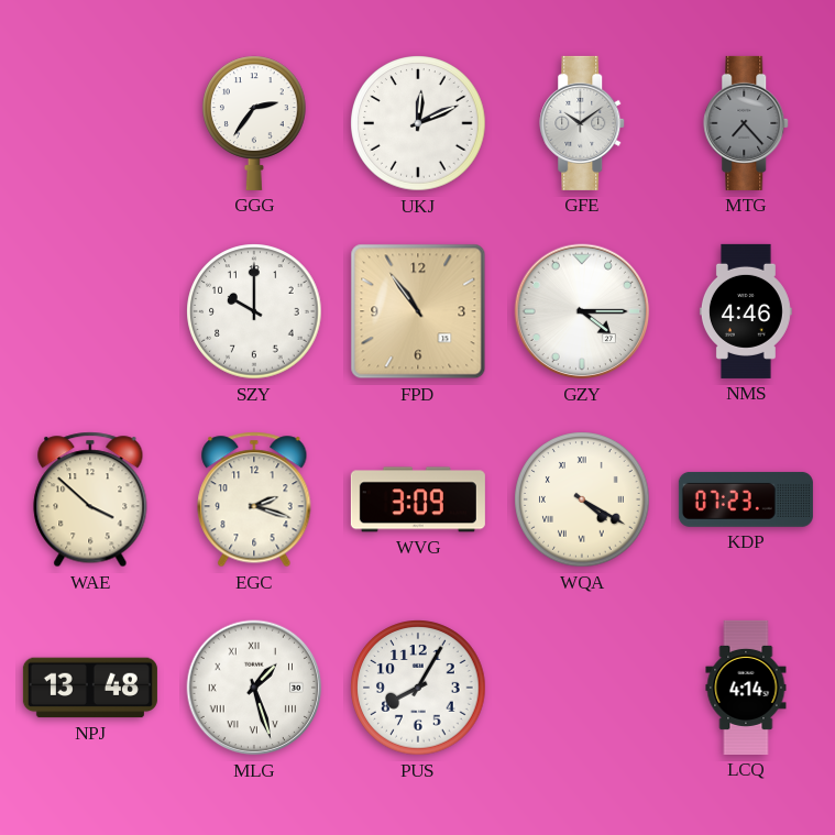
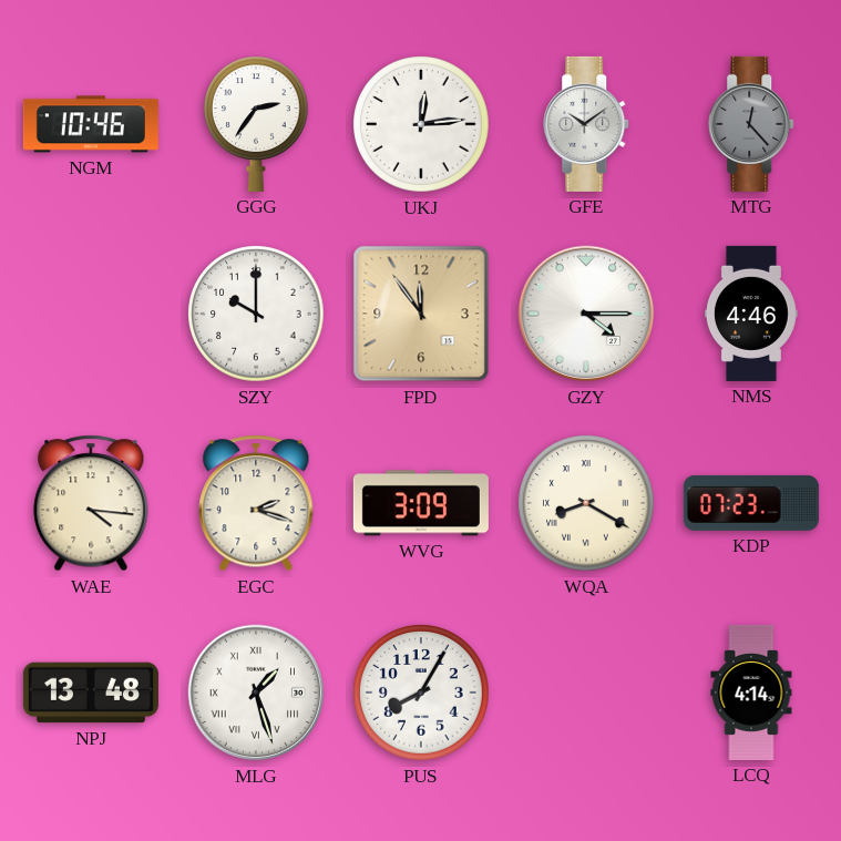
NGM: none -> 10:46
UKJ: 12:11 -> 12:14
MTG: 7:23 -> 12:23
FPD: 10:54 -> 11:54
WAE: 3:52 -> 4:16
WQA: 4:20 -> 8:20
